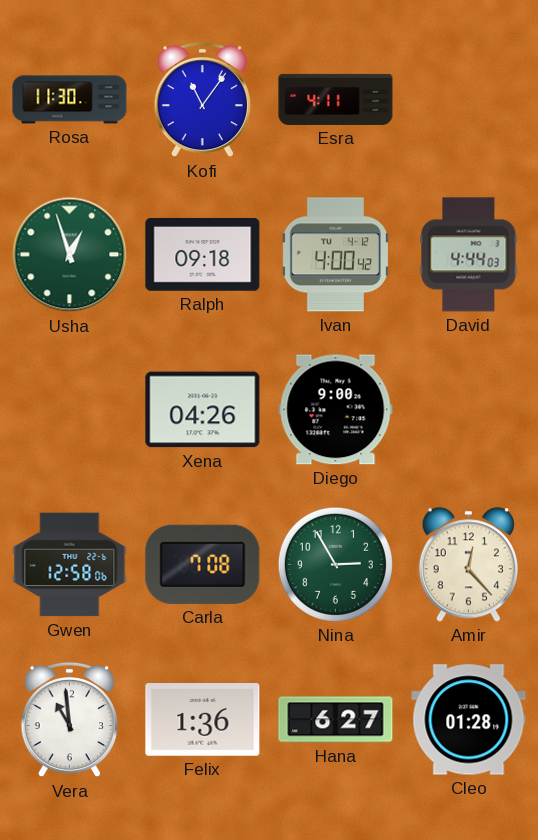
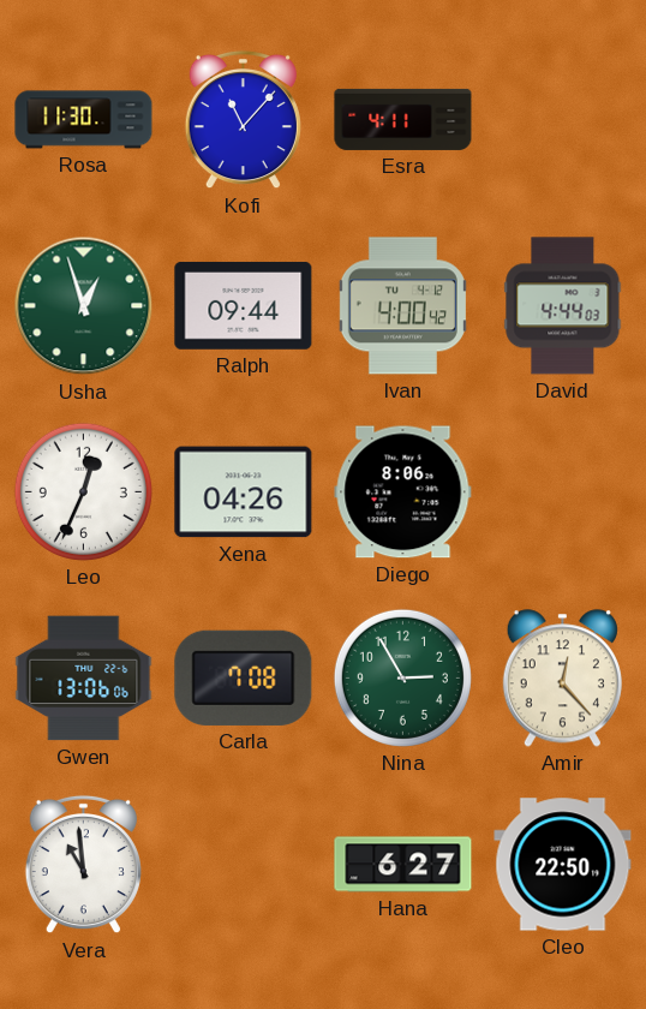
Kofi: 11:06 -> 11:07
Ralph: 09:18 -> 09:44
Leo: none -> 12:34
Diego: 9:00 -> 8:06
Gwen: 12:58 -> 13:06
Felix: 1:36 -> none
Cleo: 01:28 -> 22:50
